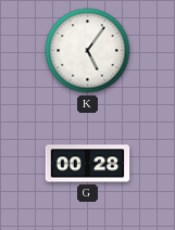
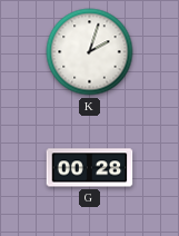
K: 5:06 -> 2:03
